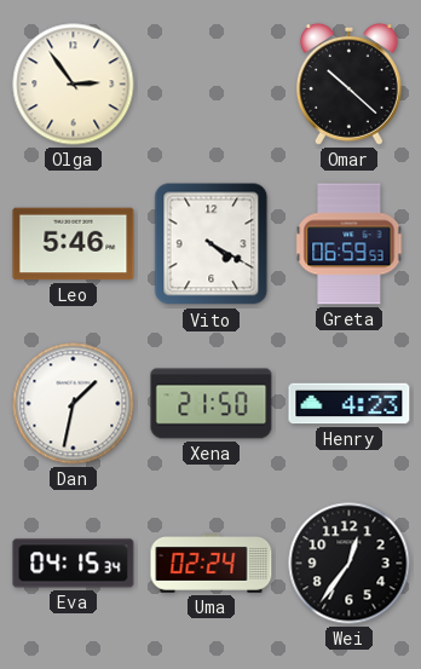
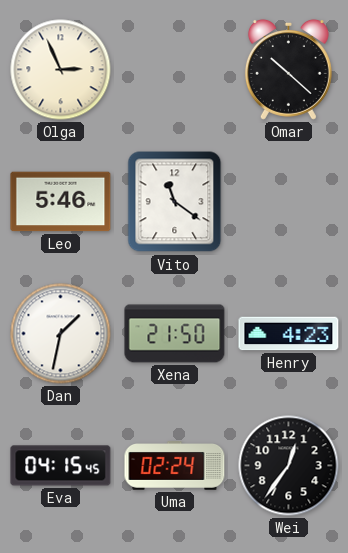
Olga: 2:54 -> 2:56
Vito: 4:20 -> 11:21
Greta: 06:59 -> none
Eva: 04:15:34 -> 04:15:45
